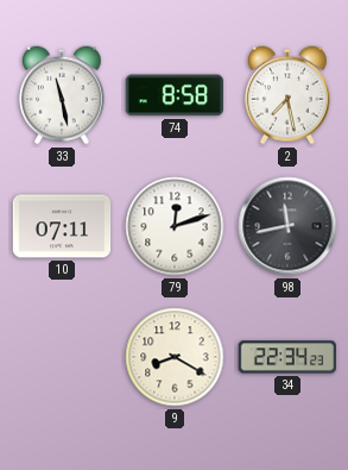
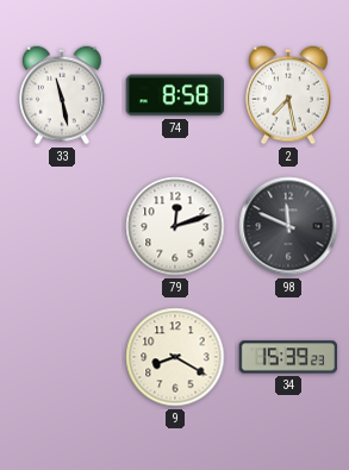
10: 07:11 -> none
98: 11:43 -> 11:49
34: 22:34 -> 15:39
